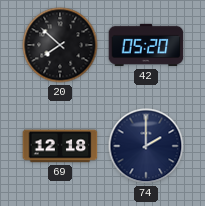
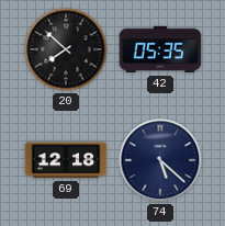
42: 05:20 -> 05:35
74: 2:00 -> 5:22
